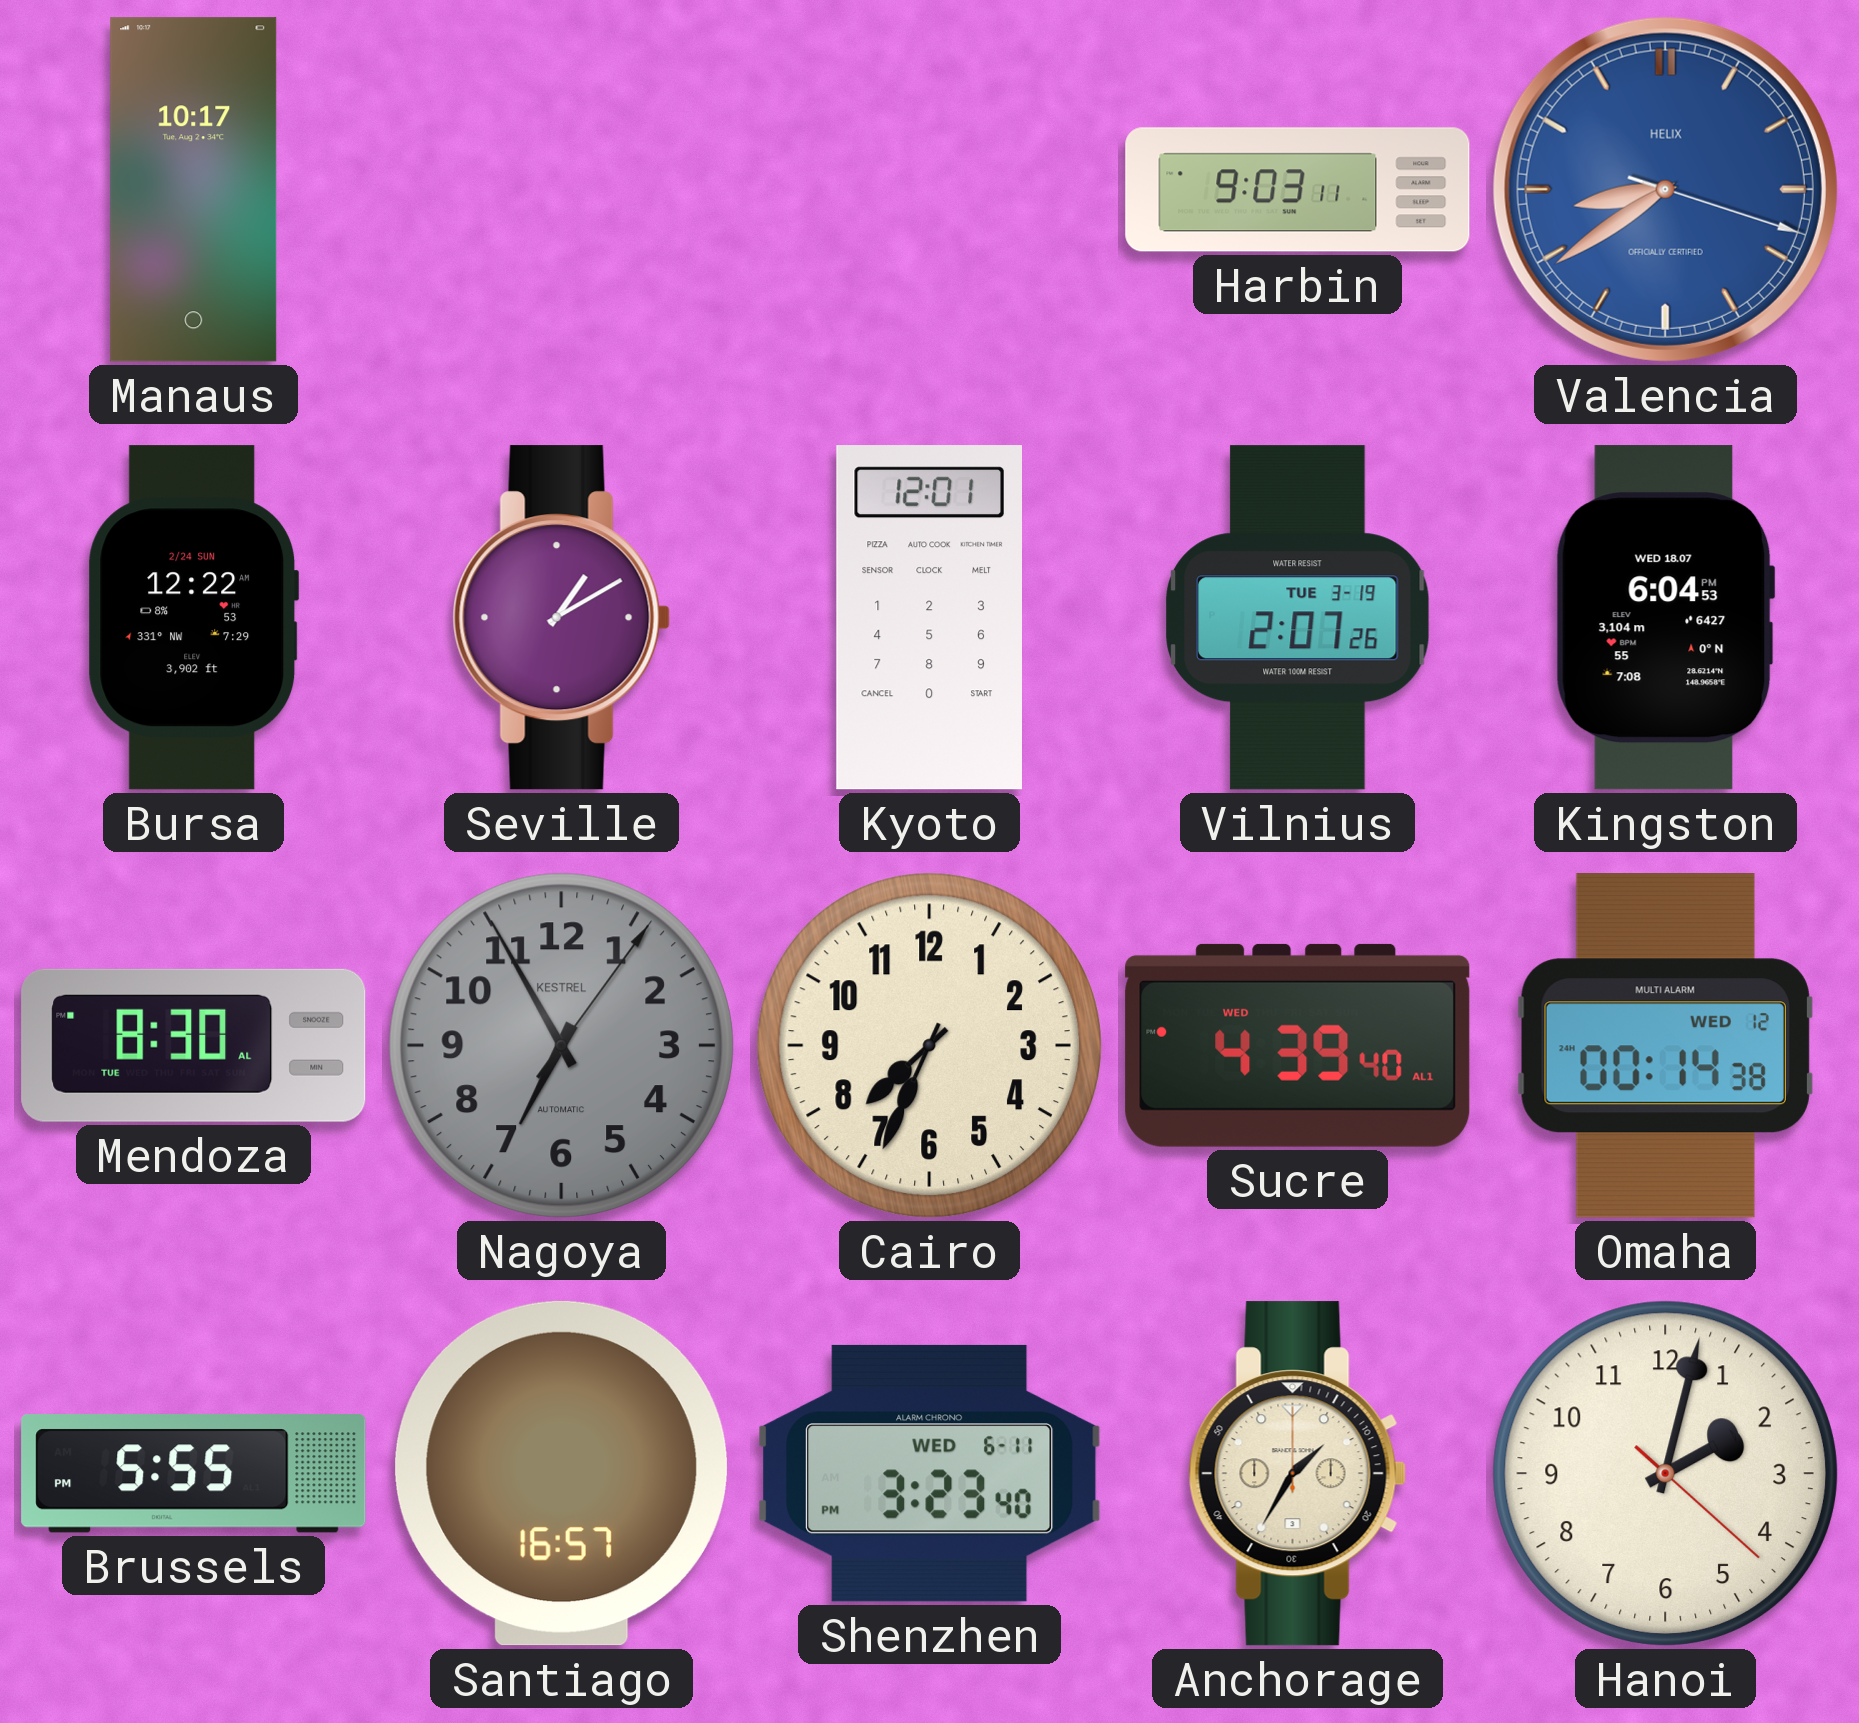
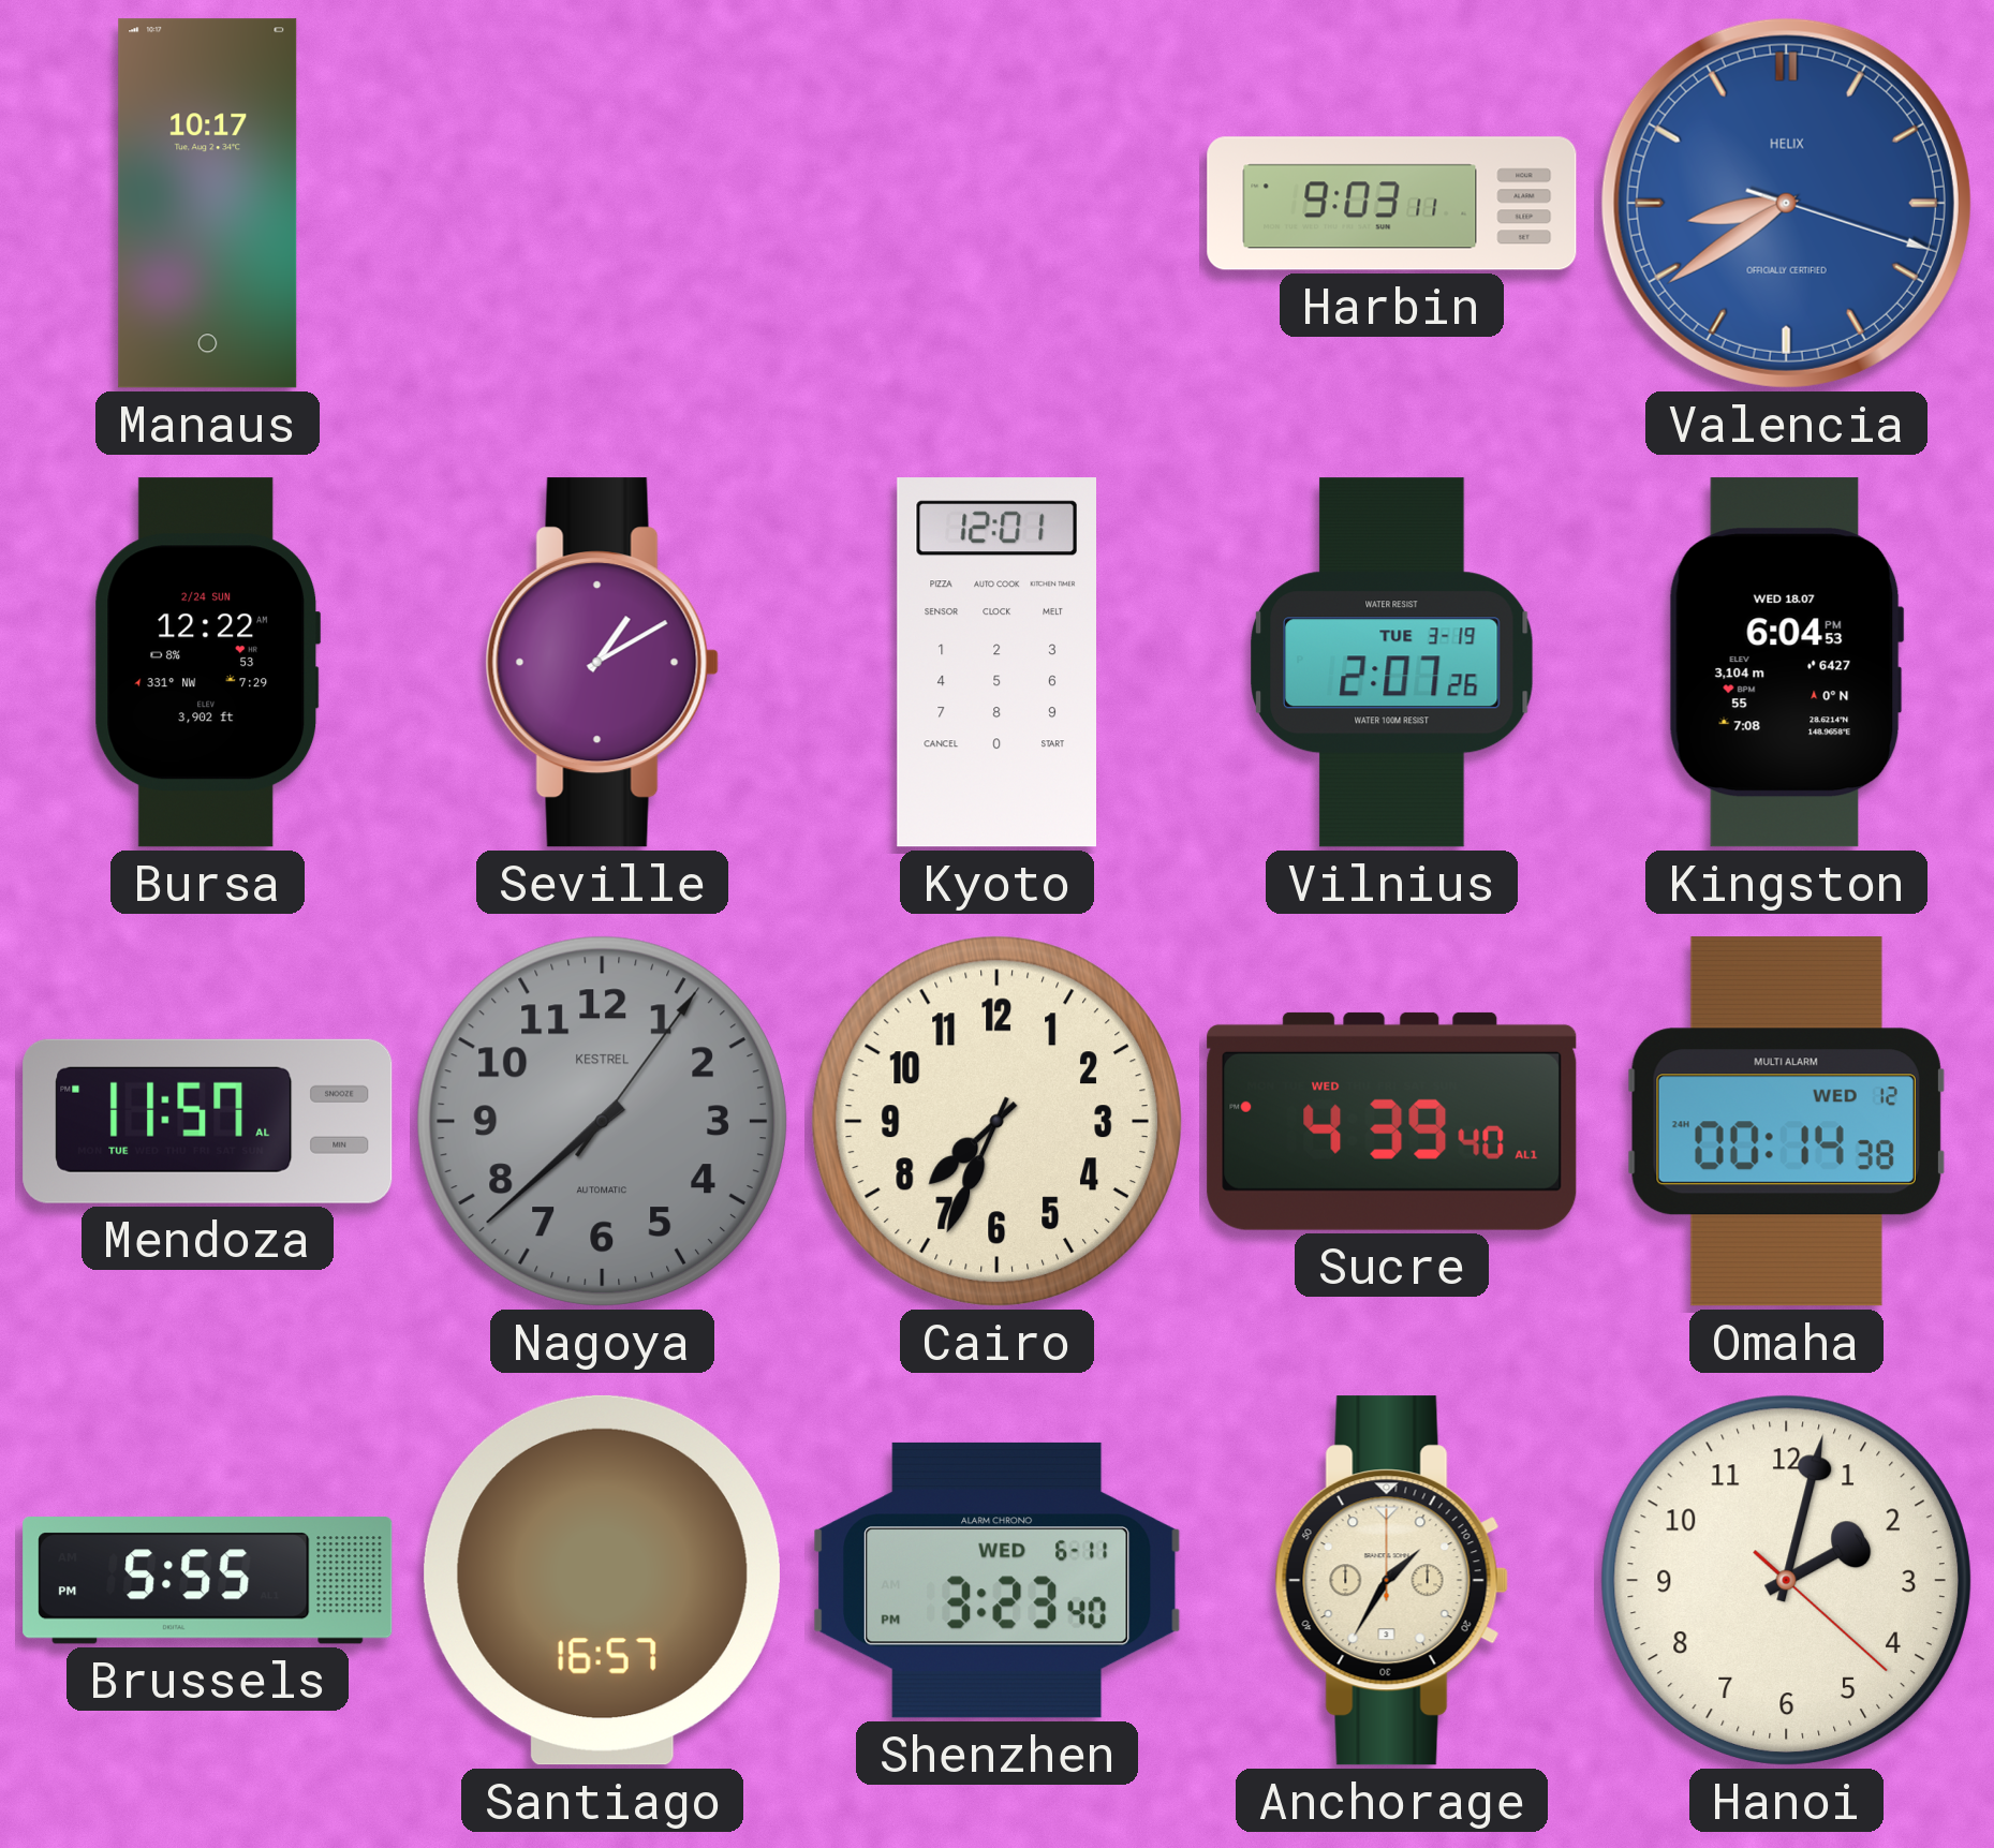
Mendoza: 8:30 -> 11:57
Nagoya: 6:55 -> 7:38
